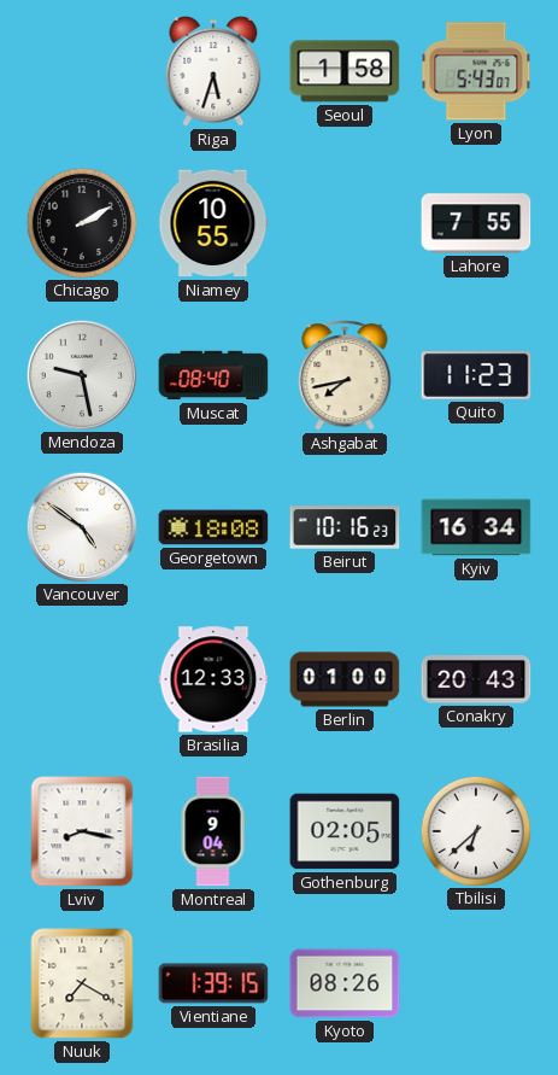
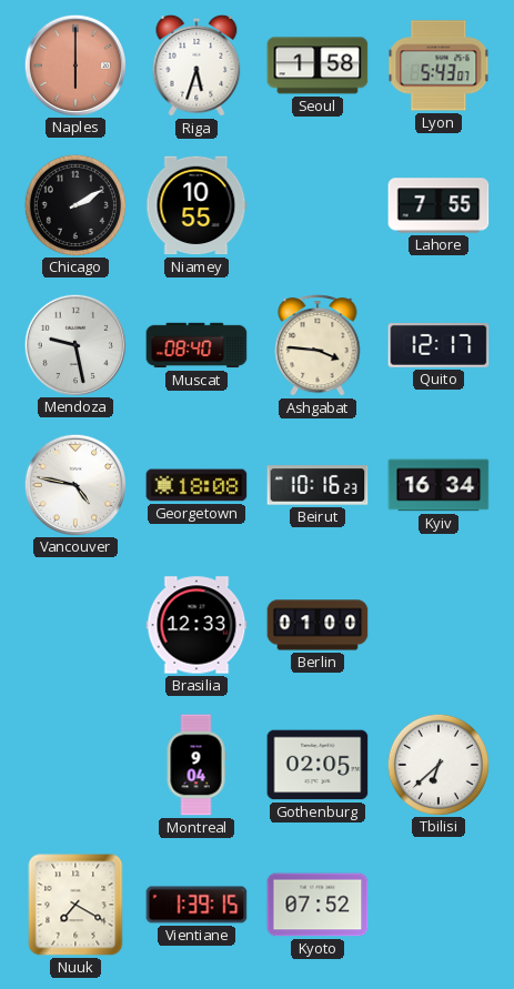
Naples: none -> 6:00
Ashgabat: 7:43 -> 3:46
Quito: 11:23 -> 12:17
Vancouver: 4:51 -> 4:47
Conakry: 20:43 -> none
Lviv: 8:17 -> none
Kyoto: 08:26 -> 07:52
